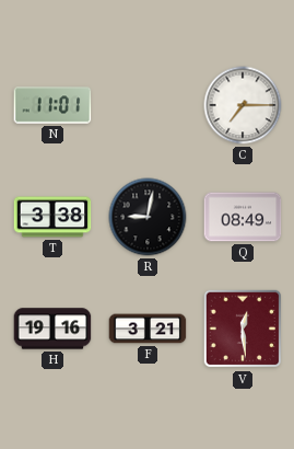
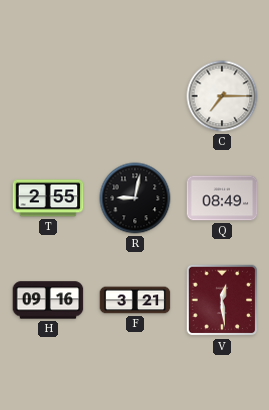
N: 11:01 -> none
T: 3:38 -> 2:55
H: 19:16 -> 09:16
